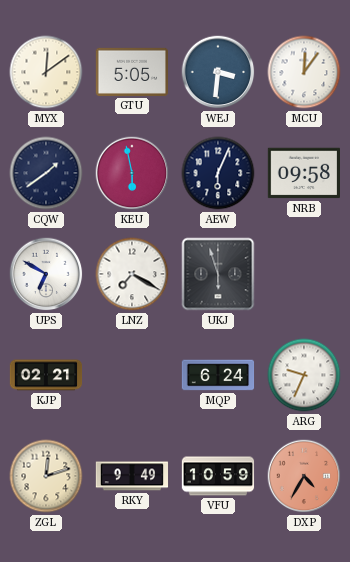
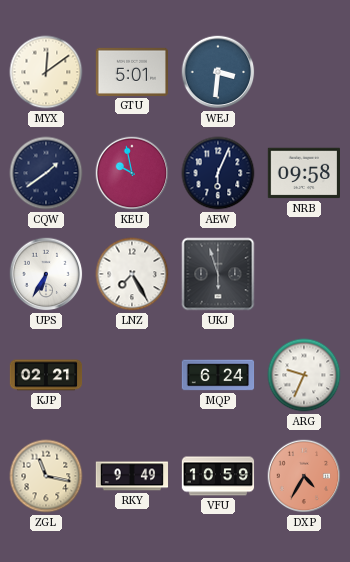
GTU: 5:05 -> 5:01
MCU: 12:06 -> none
KEU: 5:58 -> 9:58
UPS: 6:50 -> 6:35
LNZ: 7:20 -> 7:25
ZGL: 12:12 -> 11:17
